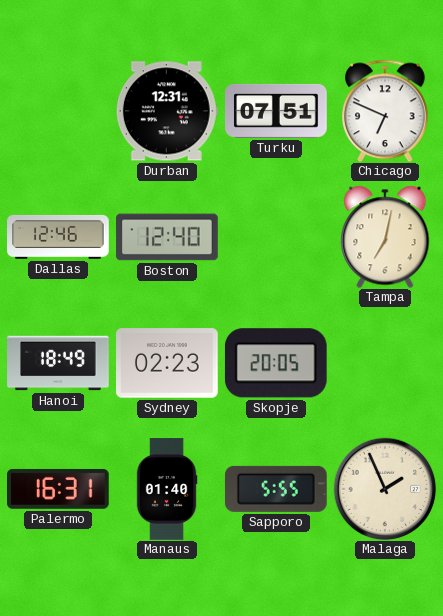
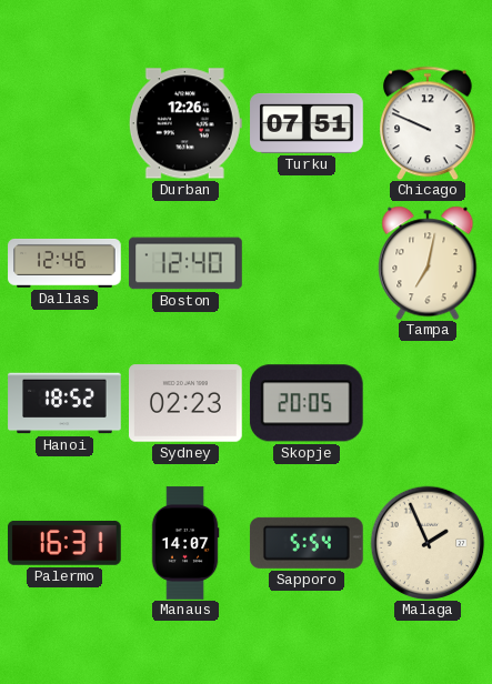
Durban: 12:31 -> 12:26
Chicago: 6:49 -> 9:49
Hanoi: 18:49 -> 18:52
Manaus: 01:40 -> 14:07
Sapporo: 5:55 -> 5:54
